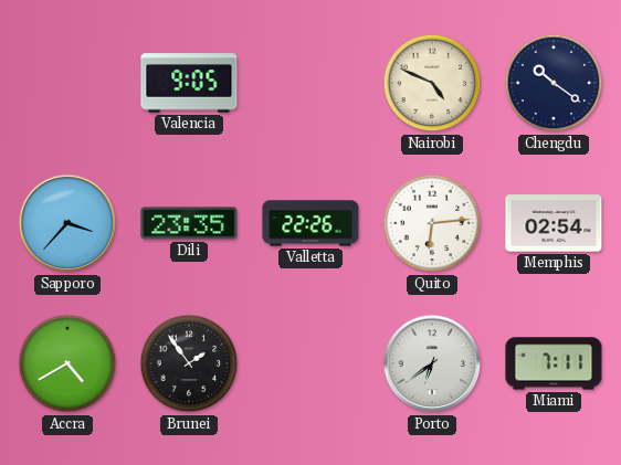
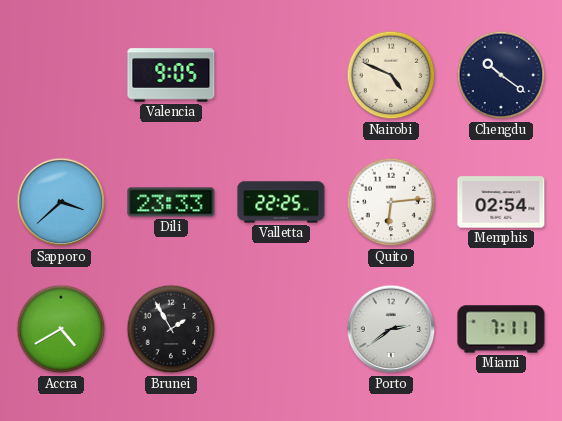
Sapporo: 3:37 -> 3:38
Dili: 23:35 -> 23:33
Valletta: 22:26 -> 22:25
Brunei: 1:54 -> 1:55
Porto: 6:39 -> 2:39
